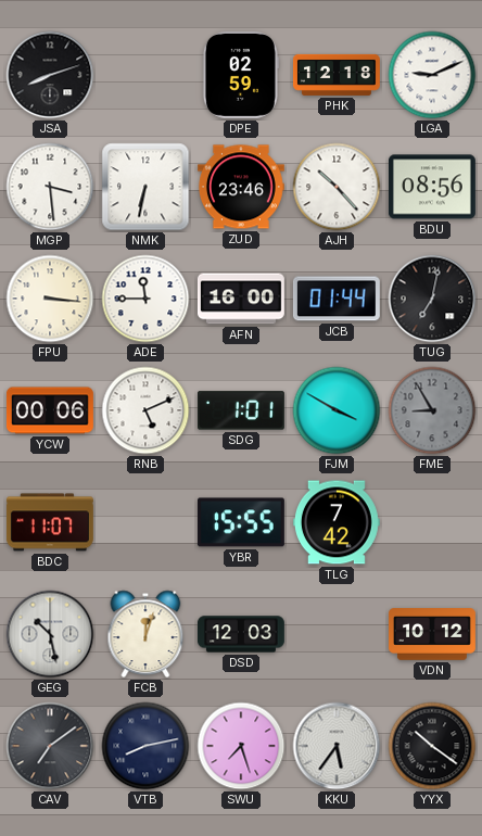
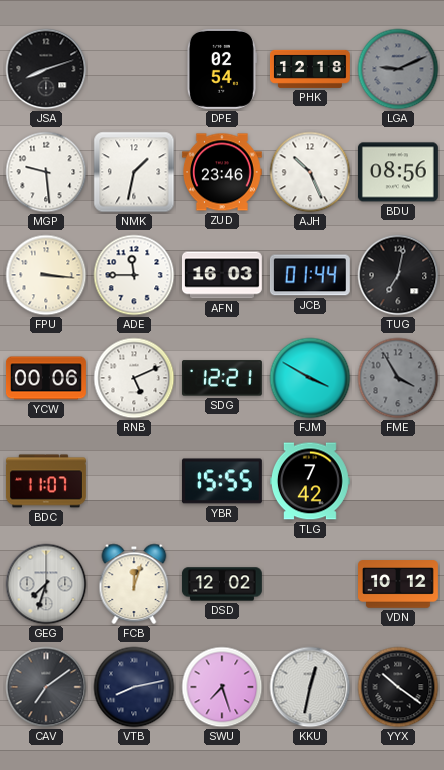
DPE: 02:59 -> 02:54
LGA dial: white -> grey
MGP: 3:29 -> 9:29
NMK: 6:32 -> 1:32
AJH: 10:23 -> 10:26
AFN: 16:00 -> 16:03
SDG: 1:01 -> 12:21
FME: 8:55 -> 3:55
GEG: 10:28 -> 7:33
DSD: 12:03 -> 12:02
KKU: 5:36 -> 12:32
